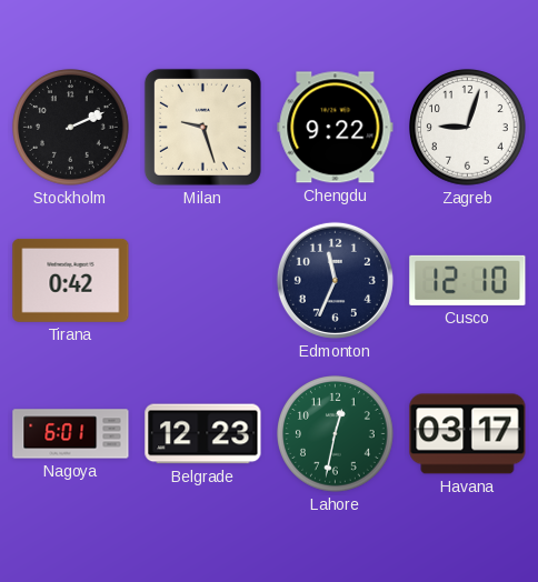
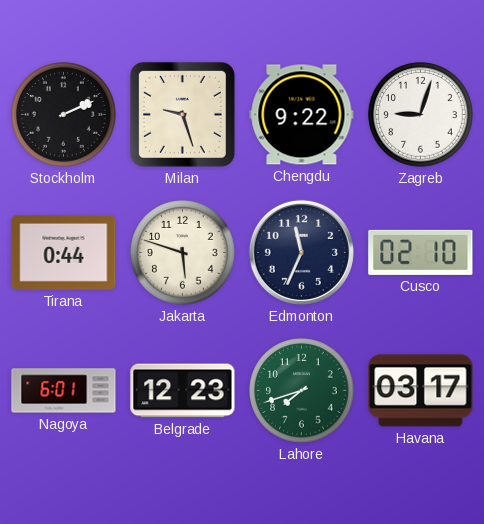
Tirana: 0:42 -> 0:44
Jakarta: none -> 5:48
Cusco: 12:10 -> 02:10
Lahore: 12:32 -> 7:42
